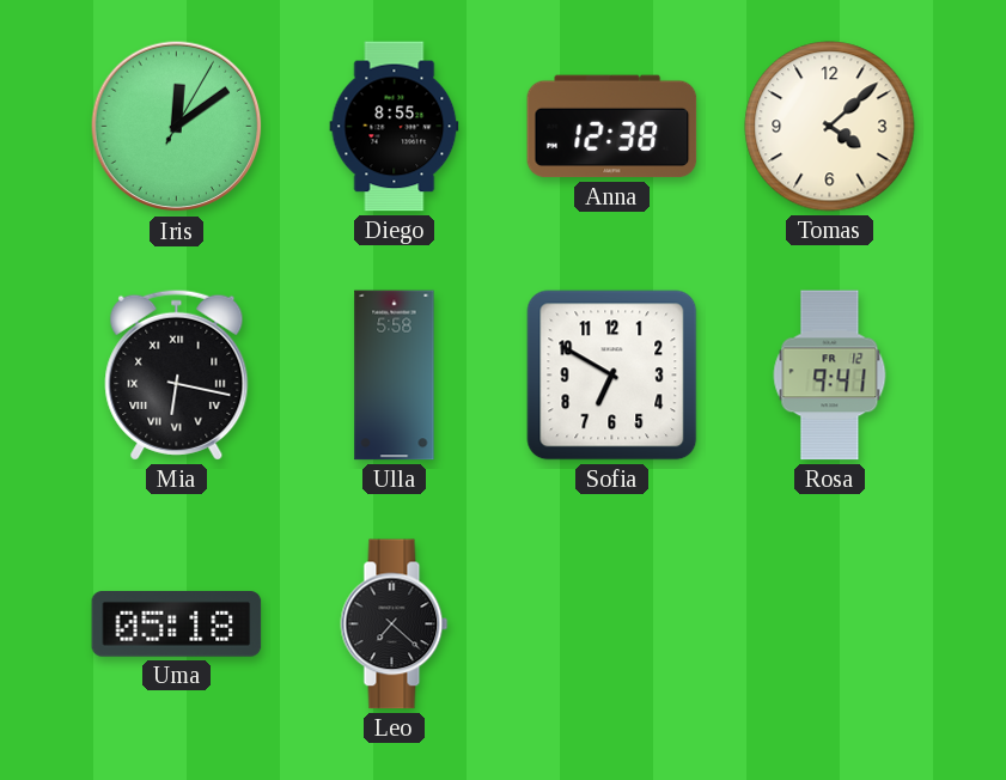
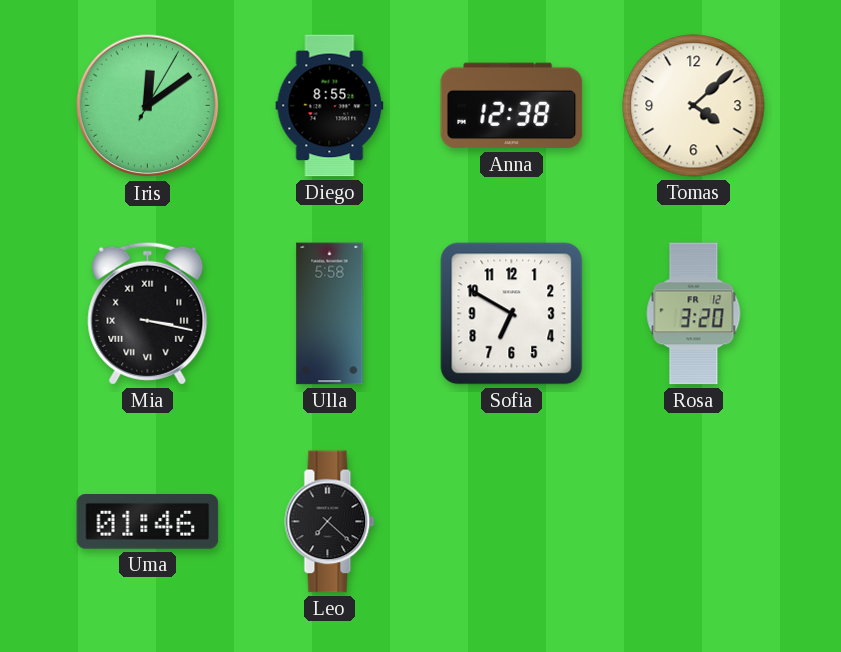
Mia: 6:17 -> 3:17
Rosa: 9:41 -> 3:20
Uma: 05:18 -> 01:46
